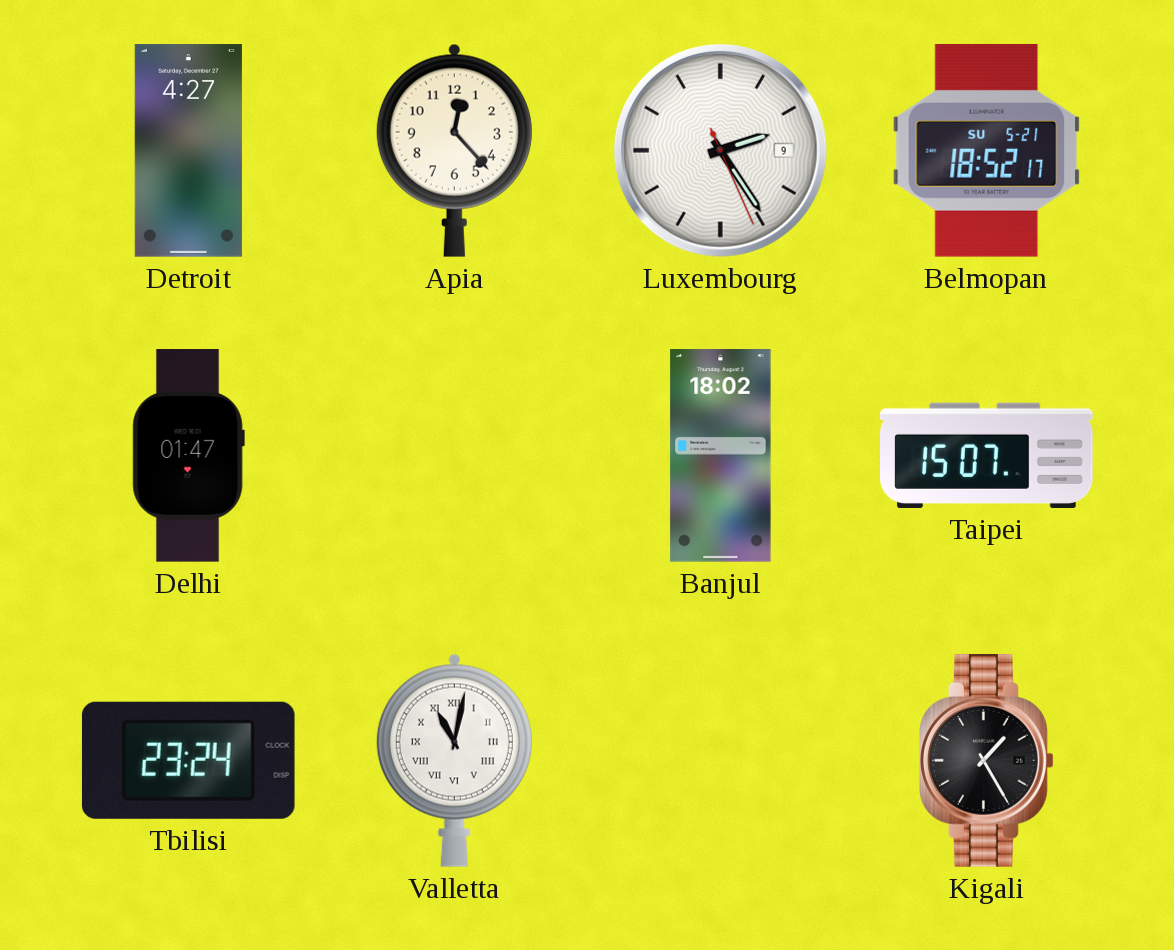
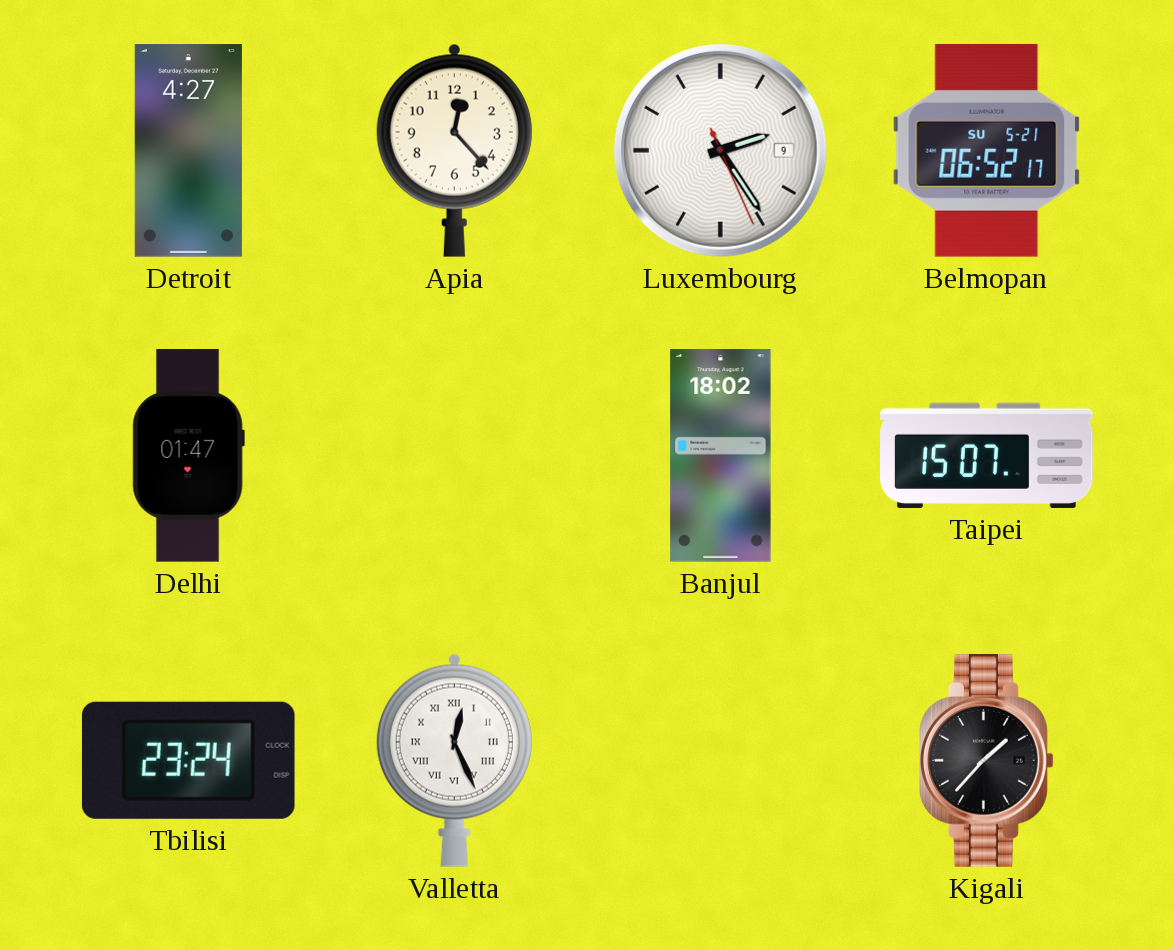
Belmopan: 18:52 -> 06:52
Valletta: 11:02 -> 12:26
Kigali: 1:25 -> 1:37
